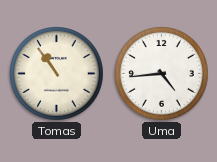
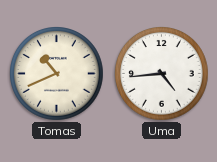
Tomas: 10:54 -> 10:41
